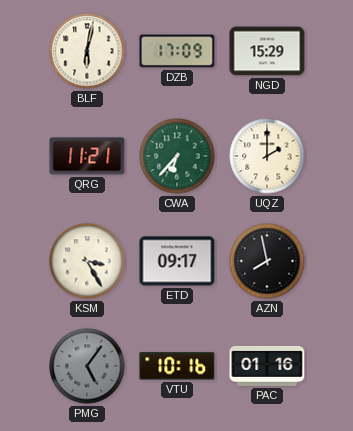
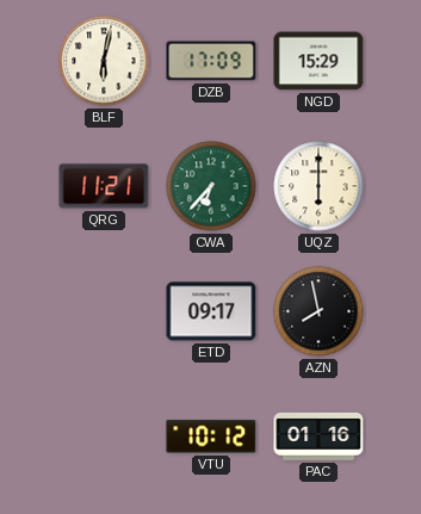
UQZ: 2:00 -> 6:00
KSM: 3:25 -> none
PMG: 5:06 -> none
VTU: 10:16 -> 10:12
